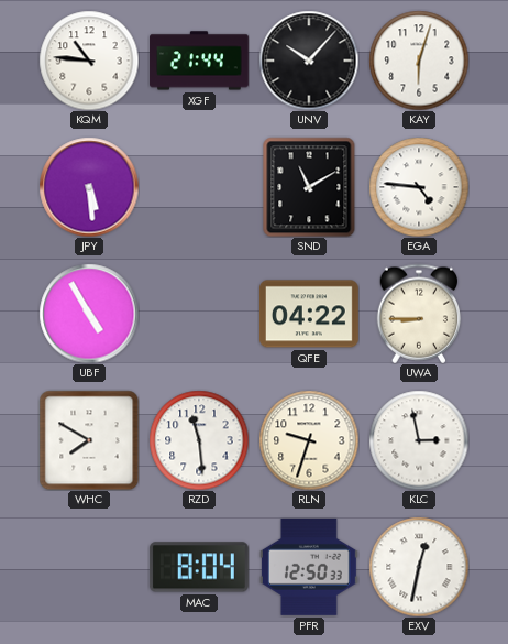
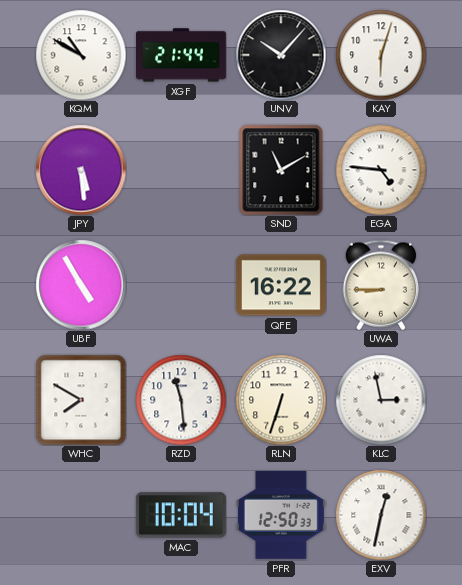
KQM: 10:46 -> 10:50
QFE: 04:22 -> 16:22
RLN: 9:33 -> 6:33
MAC: 8:04 -> 10:04
